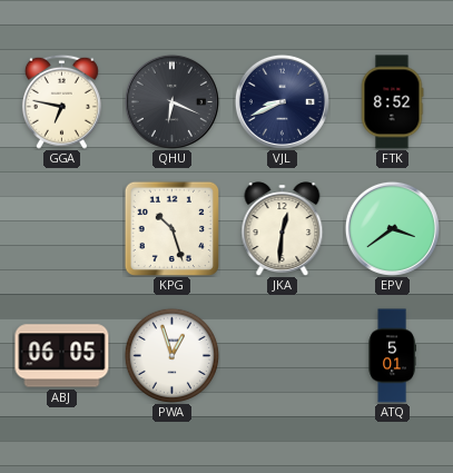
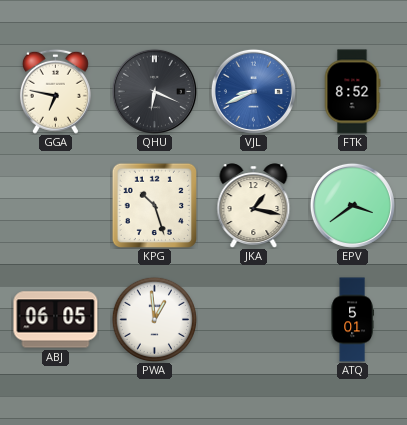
VJL dial: navy -> blue
JKA: 12:31 -> 1:17
PWA: 12:57 -> 12:59
